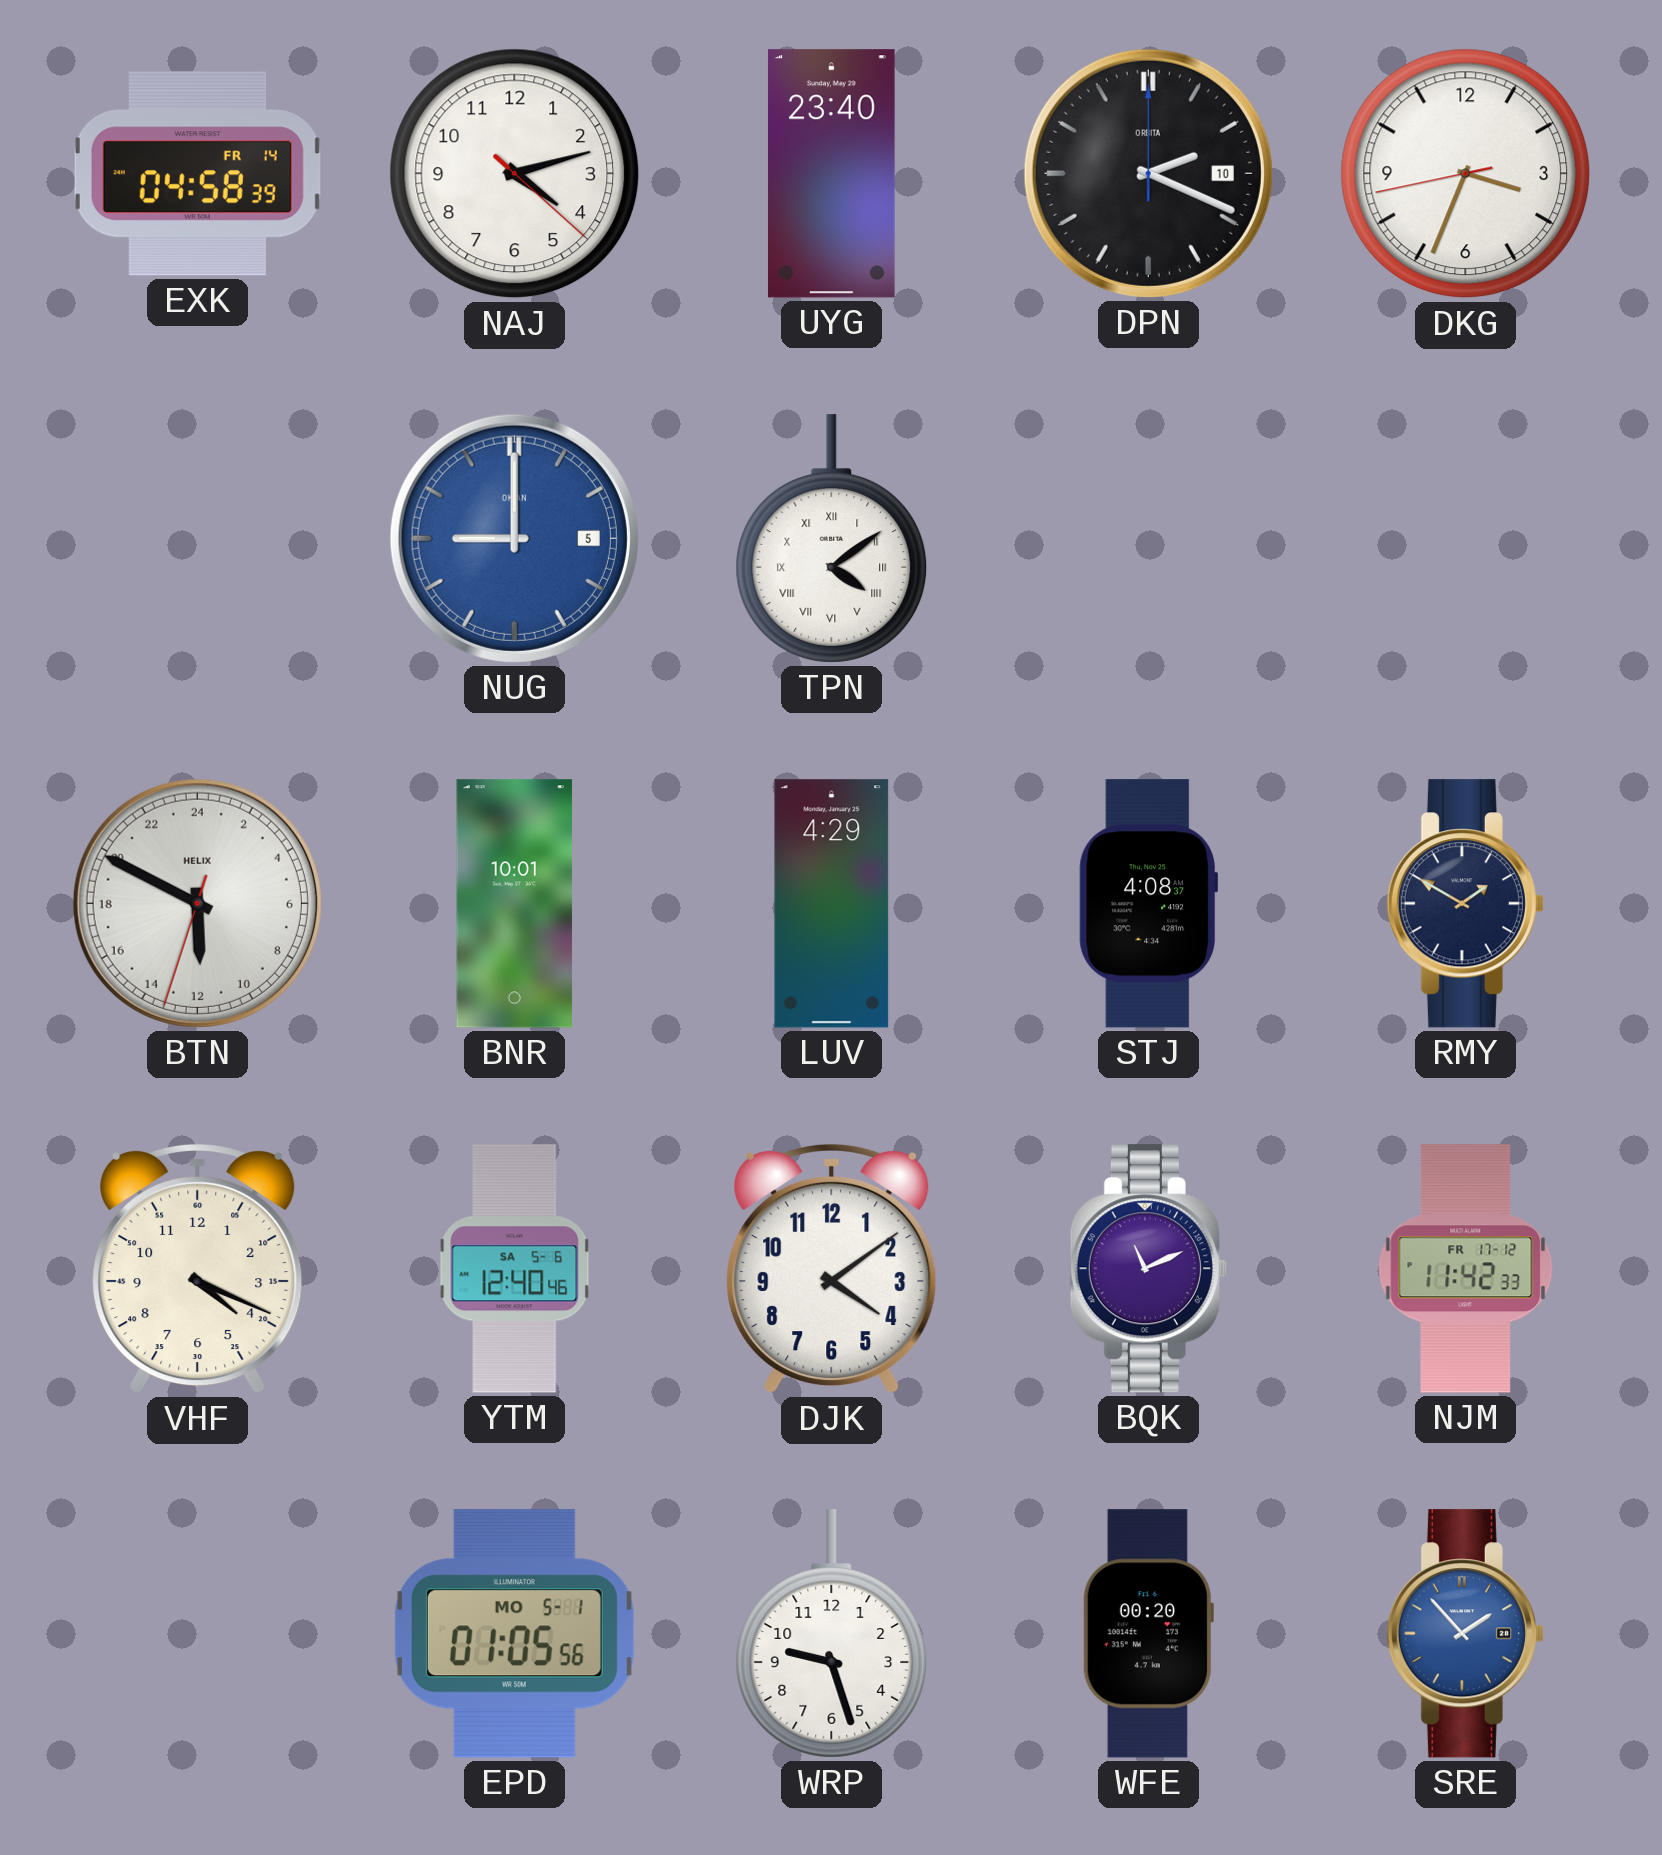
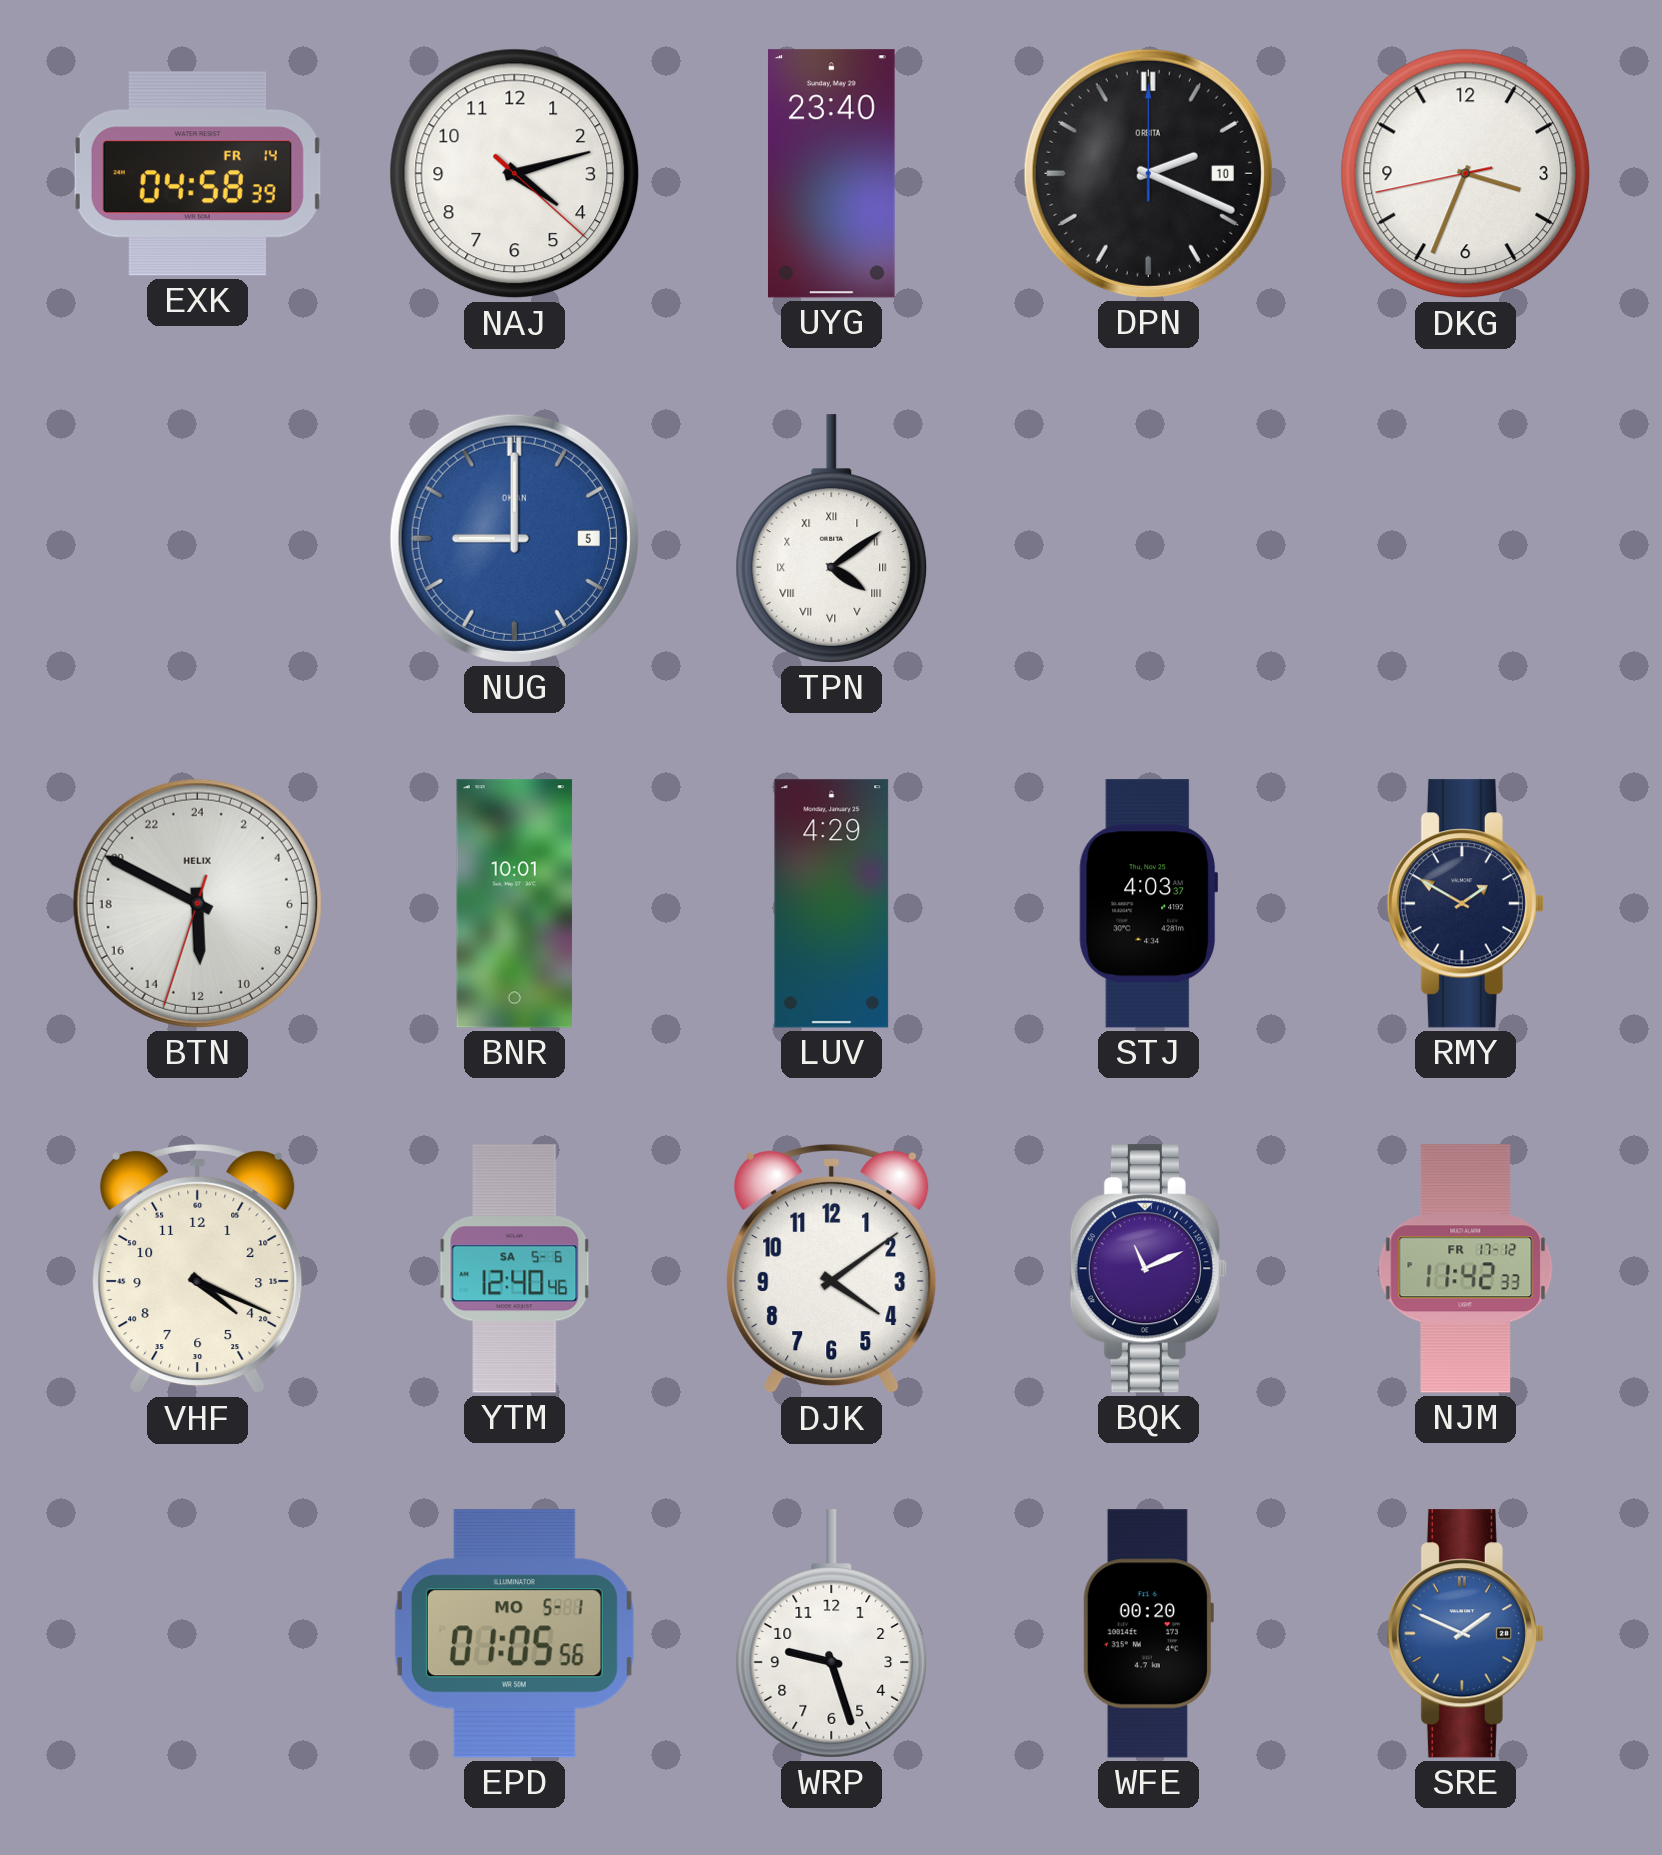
STJ: 4:08 -> 4:03
SRE: 1:53 -> 1:49
